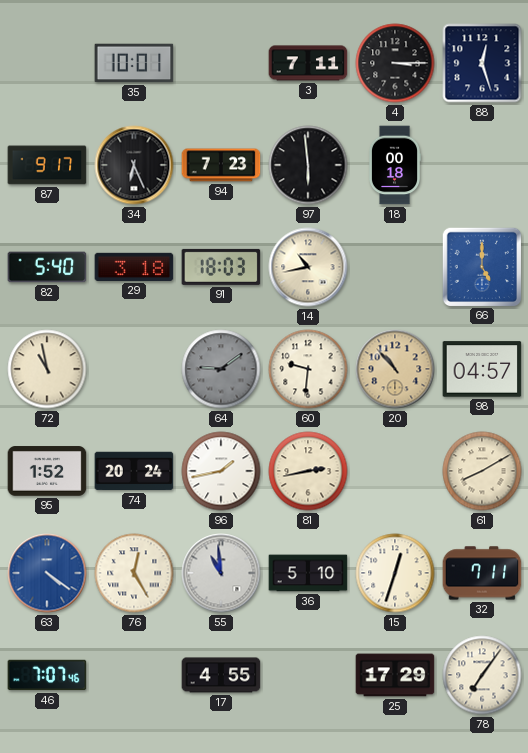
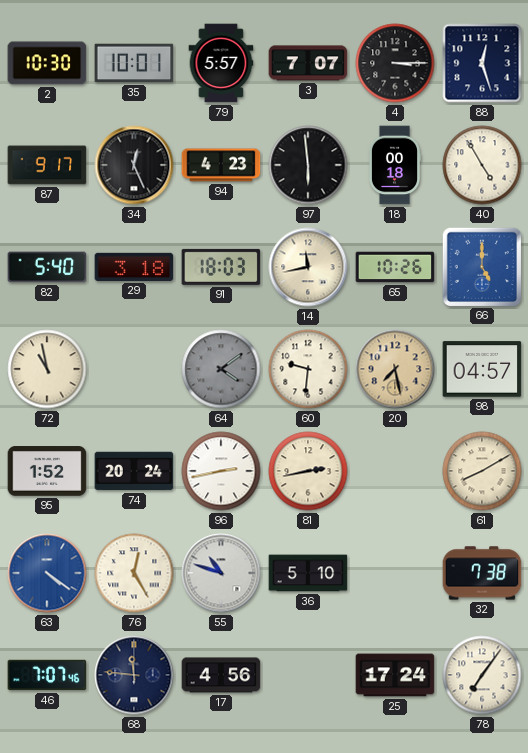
2: none -> 10:30
79: none -> 5:57
3: 7:11 -> 7:07
34: 6:26 -> 12:26
94: 7:23 -> 4:23
40: none -> 4:55
14: 10:43 -> 11:43
65: none -> 10:26
64: 9:09 -> 4:09
20: 10:53 -> 7:28
96: 1:43 -> 2:43
55: 10:59 -> 10:48
15: 12:33 -> none
32: 7:11 -> 7:38
68: none -> 11:46
17: 4:55 -> 4:56
25: 17:29 -> 17:24
